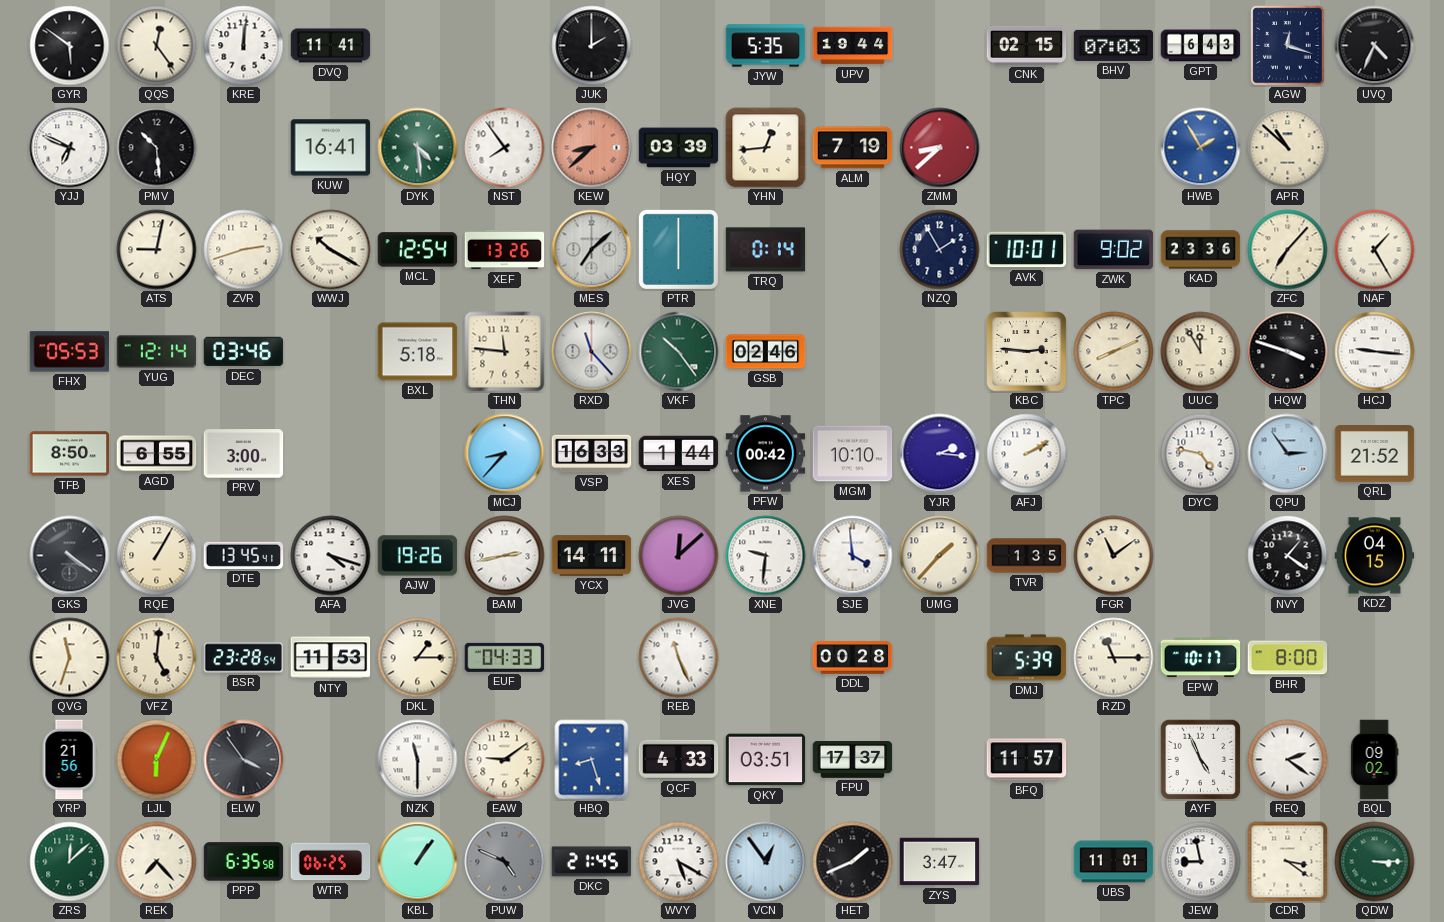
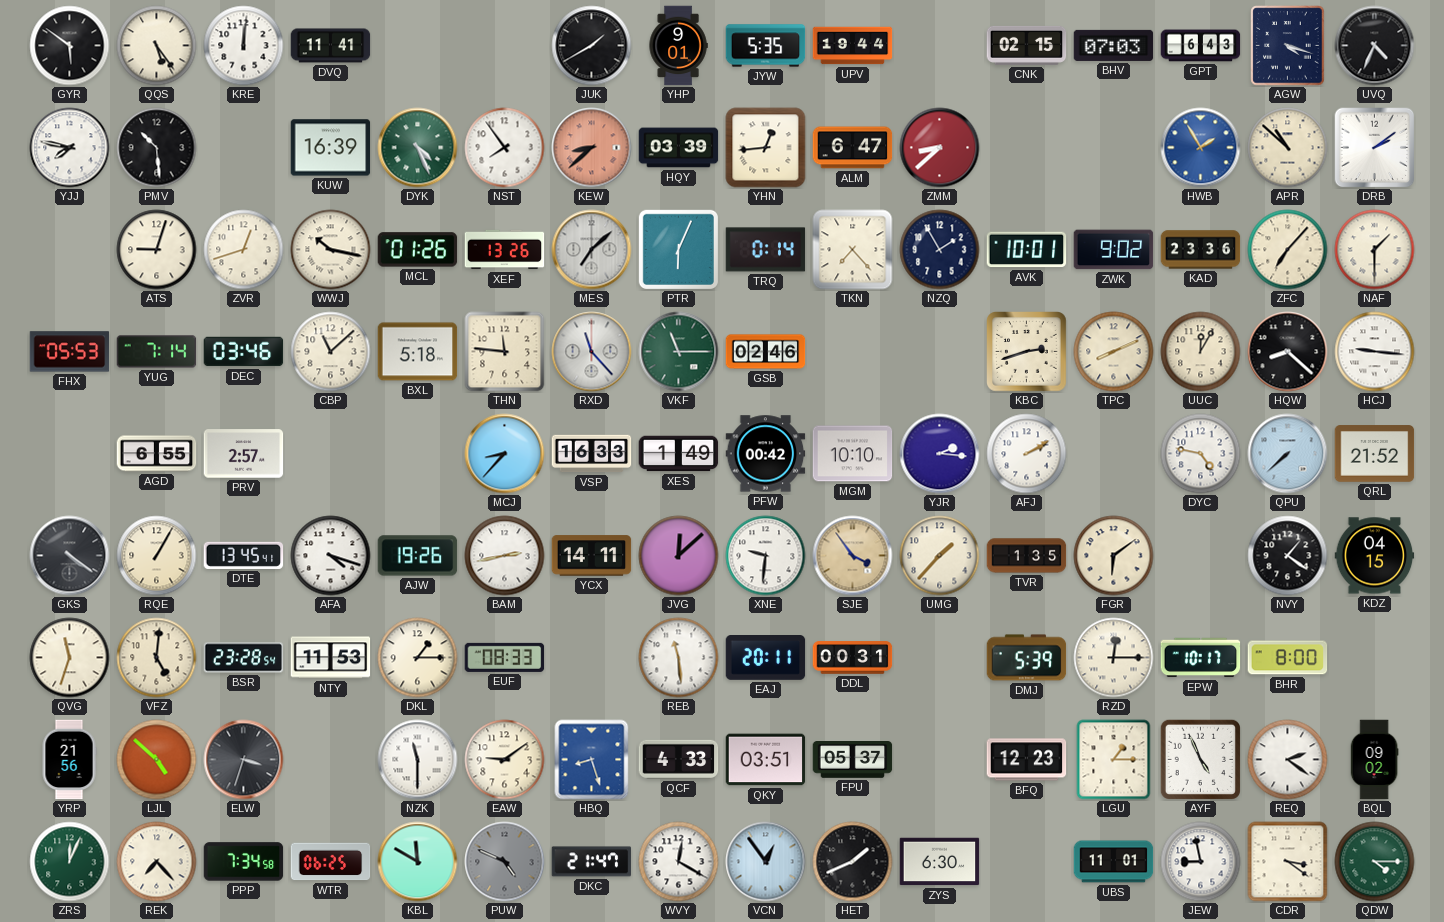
QQS: 12:24 -> 5:24
JUK: 2:00 -> 1:40
YHP: none -> 9:01
AGW: 12:18 -> 4:18
YJJ: 6:49 -> 7:47
KUW: 16:41 -> 16:39
DYK: 4:29 -> 4:26
ALM: 7:19 -> 6:47
DRB: none -> 2:09
ATS: 9:02 -> 9:03
ZVR: 2:42 -> 12:42
WWJ: 10:20 -> 10:17
MCL: 12:54 -> 01:26
PTR: 6:00 -> 6:04
TKN: none -> 7:23
NAF: 1:25 -> 1:30
YUG: 12:14 -> 7:14
CBP: none -> 11:08
VKF: 10:24 -> 11:15
KBC: 2:46 -> 2:42
UUC: 11:55 -> 12:05
HQW: 3:48 -> 8:22
TFB: 8:50 -> none
PRV: 3:00 -> 2:57
XES: 1:44 -> 1:49
QPU: 2:54 -> 7:38
SJE: 3:59 -> 3:54
SJE dial: white -> champagne
FGR: 11:09 -> 6:09
EUF: 04:33 -> 08:33
REB: 11:26 -> 11:29
EAJ: none -> 20:11
DDL: 00:28 -> 00:31
RZD: 11:15 -> 12:15
LJL: 6:04 -> 4:52
ELW: 3:54 -> 3:33
FPU: 17:37 -> 05:37
BFQ: 11:57 -> 12:23
LGU: none -> 1:15
ZRS: 12:08 -> 12:04
PPP: 6:35 -> 7:34
KBL: 1:06 -> 11:50
DKC: 21:45 -> 21:47
WVY: 5:20 -> 12:20
ZYS: 3:47 -> 6:30
QDW: 3:15 -> 4:15
